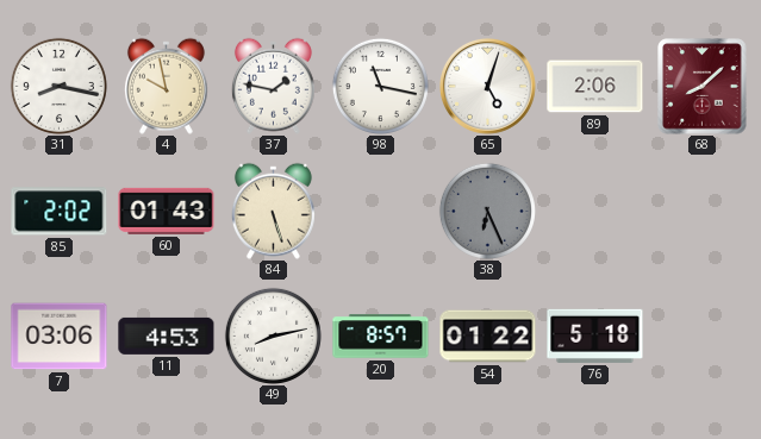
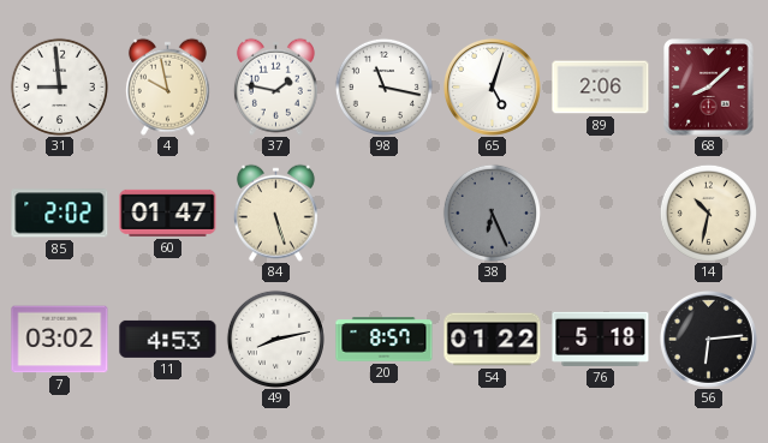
31: 8:17 -> 8:59
60: 01:43 -> 01:47
14: none -> 10:32
7: 03:06 -> 03:02
56: none -> 6:14
